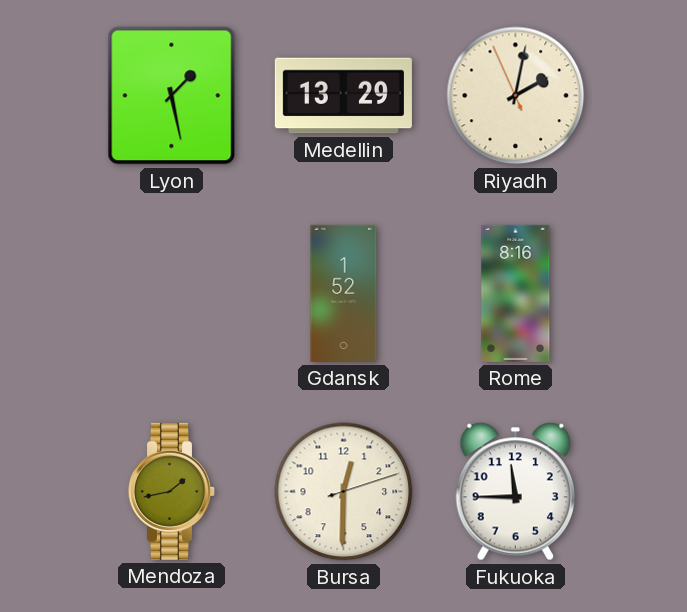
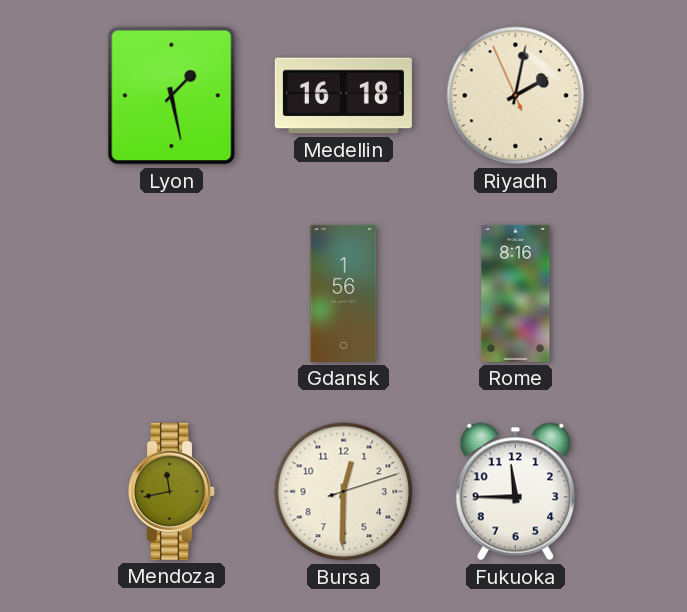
Medellin: 13:29 -> 16:18
Gdansk: 1:52 -> 1:56
Mendoza: 1:43 -> 11:43
